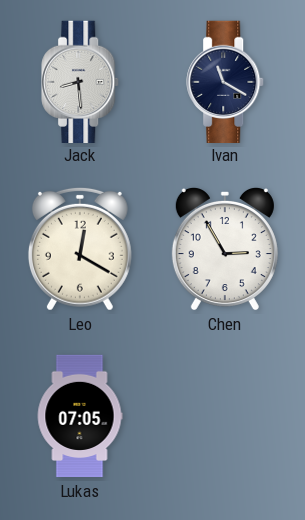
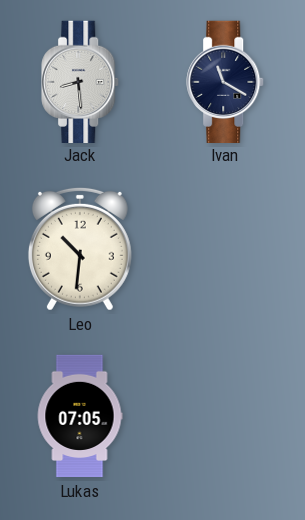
Leo: 12:20 -> 10:31
Chen: 2:55 -> none
